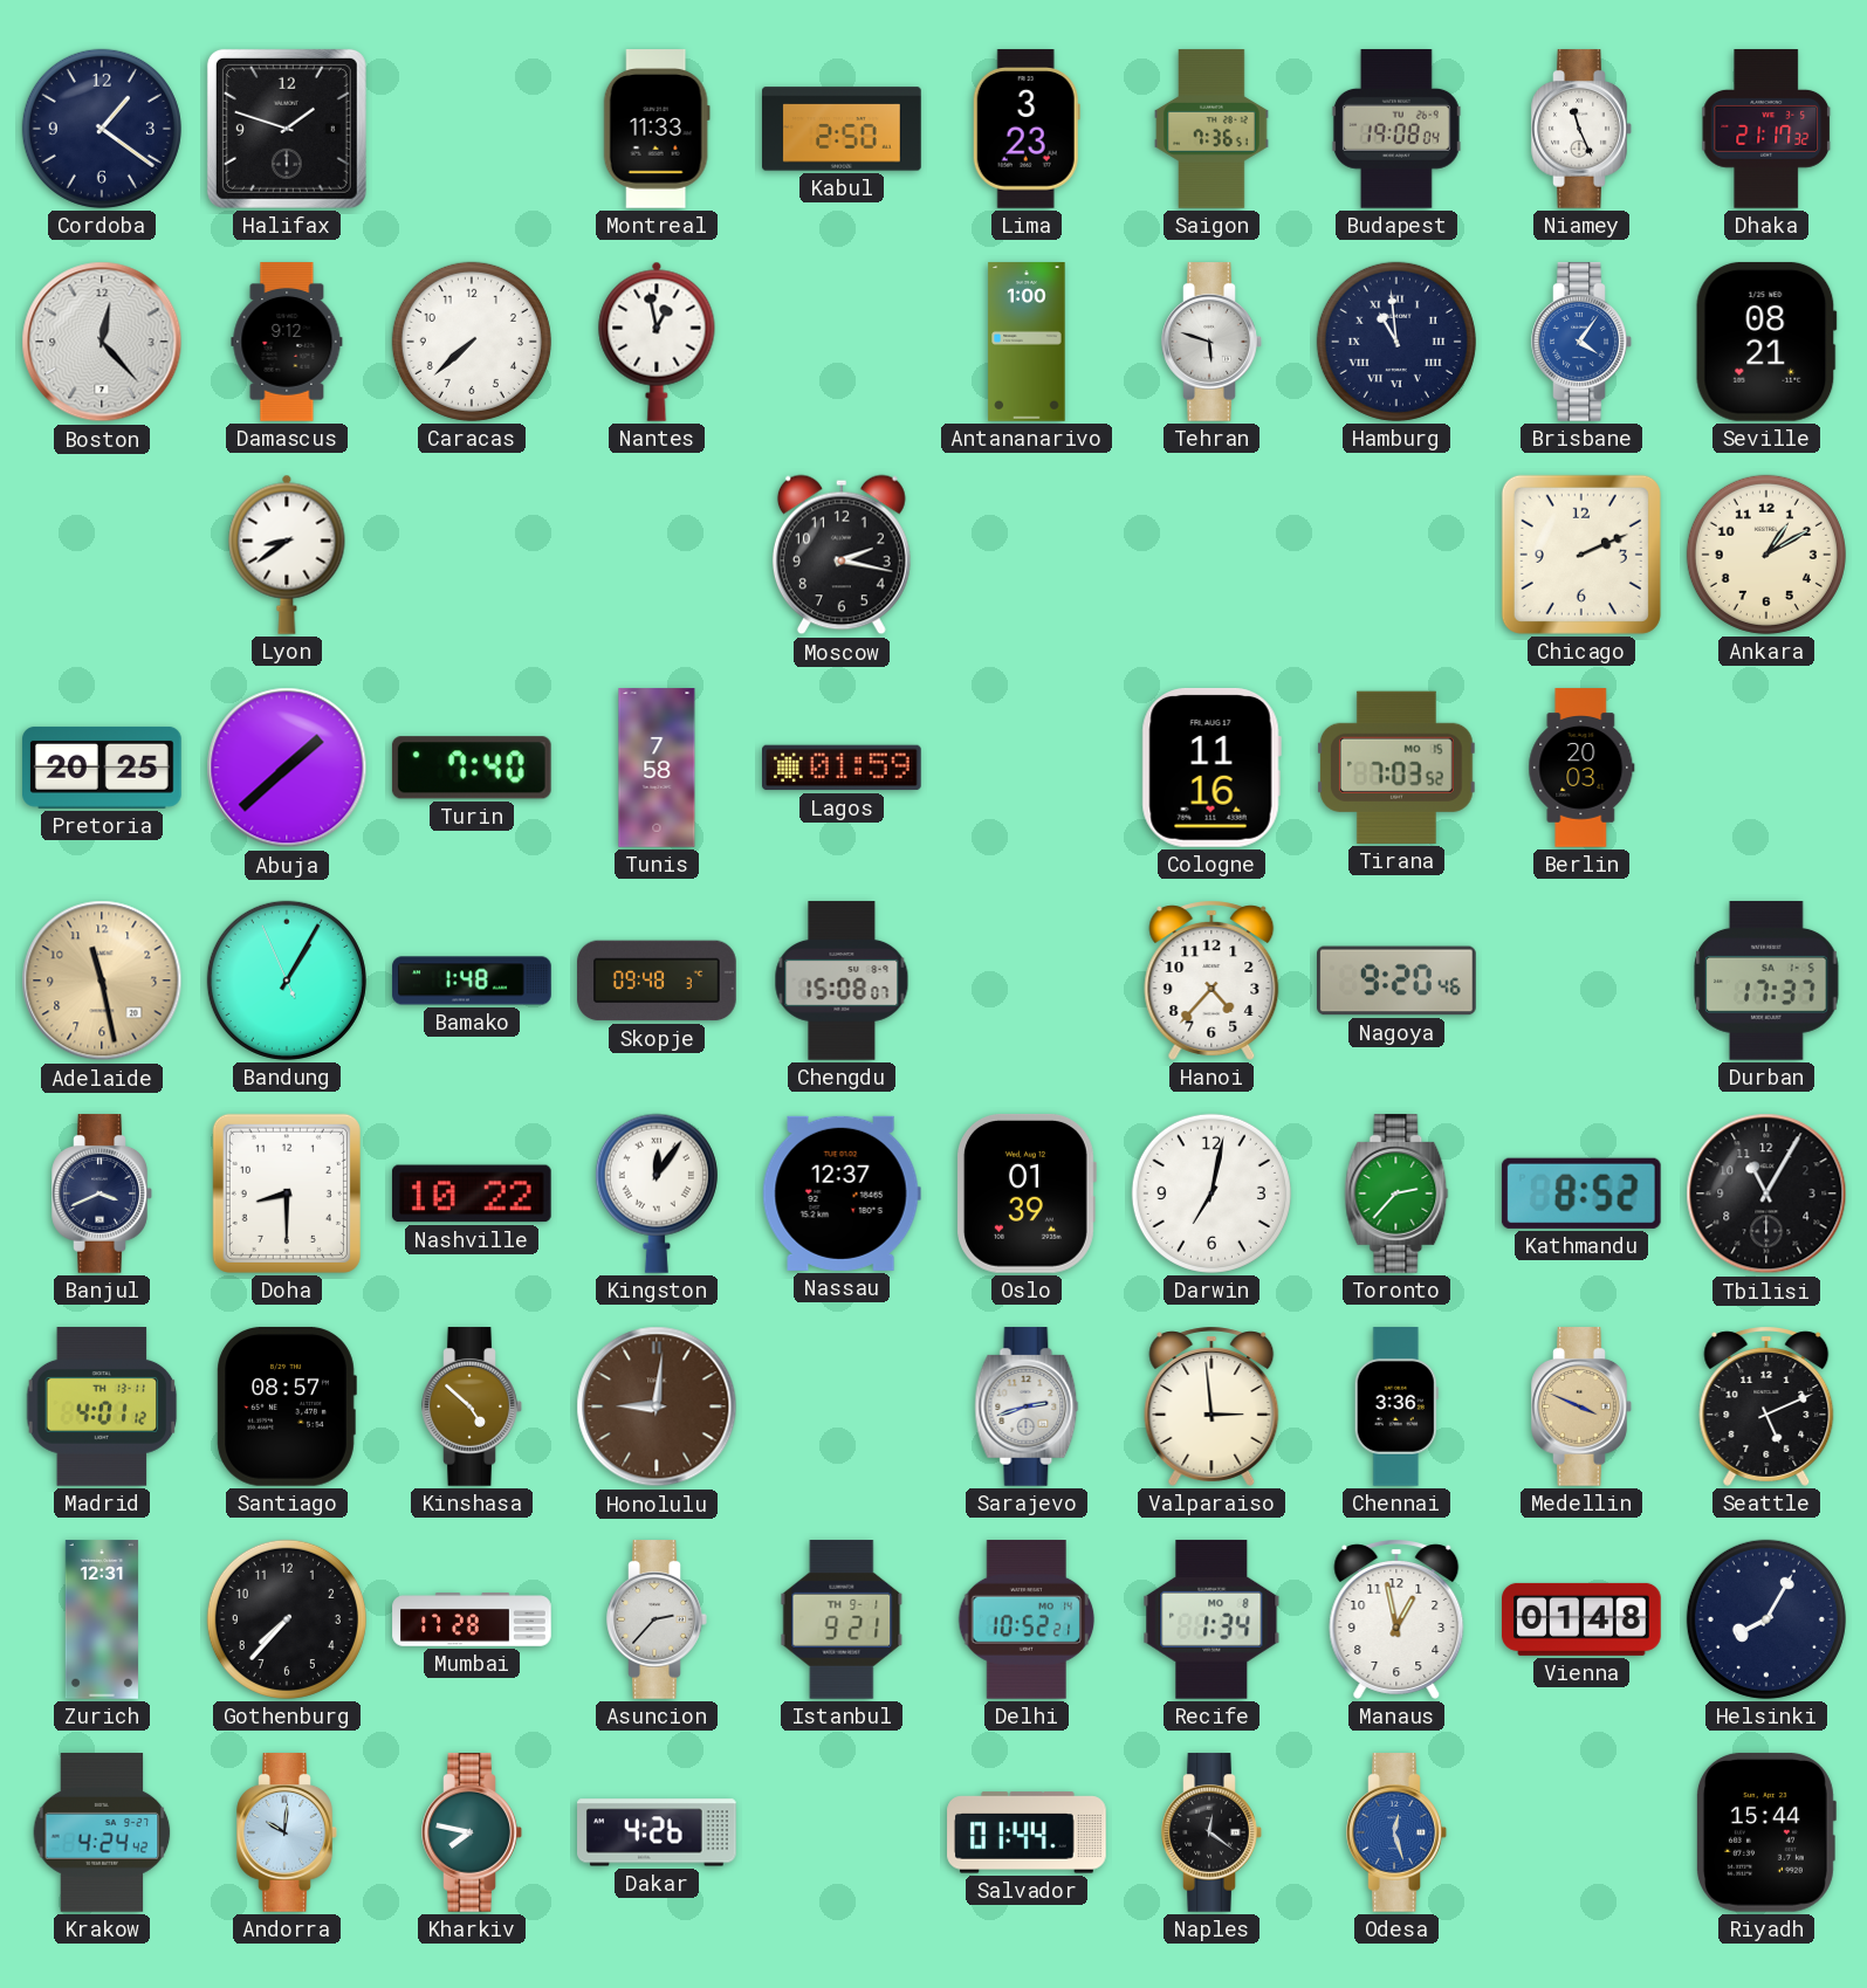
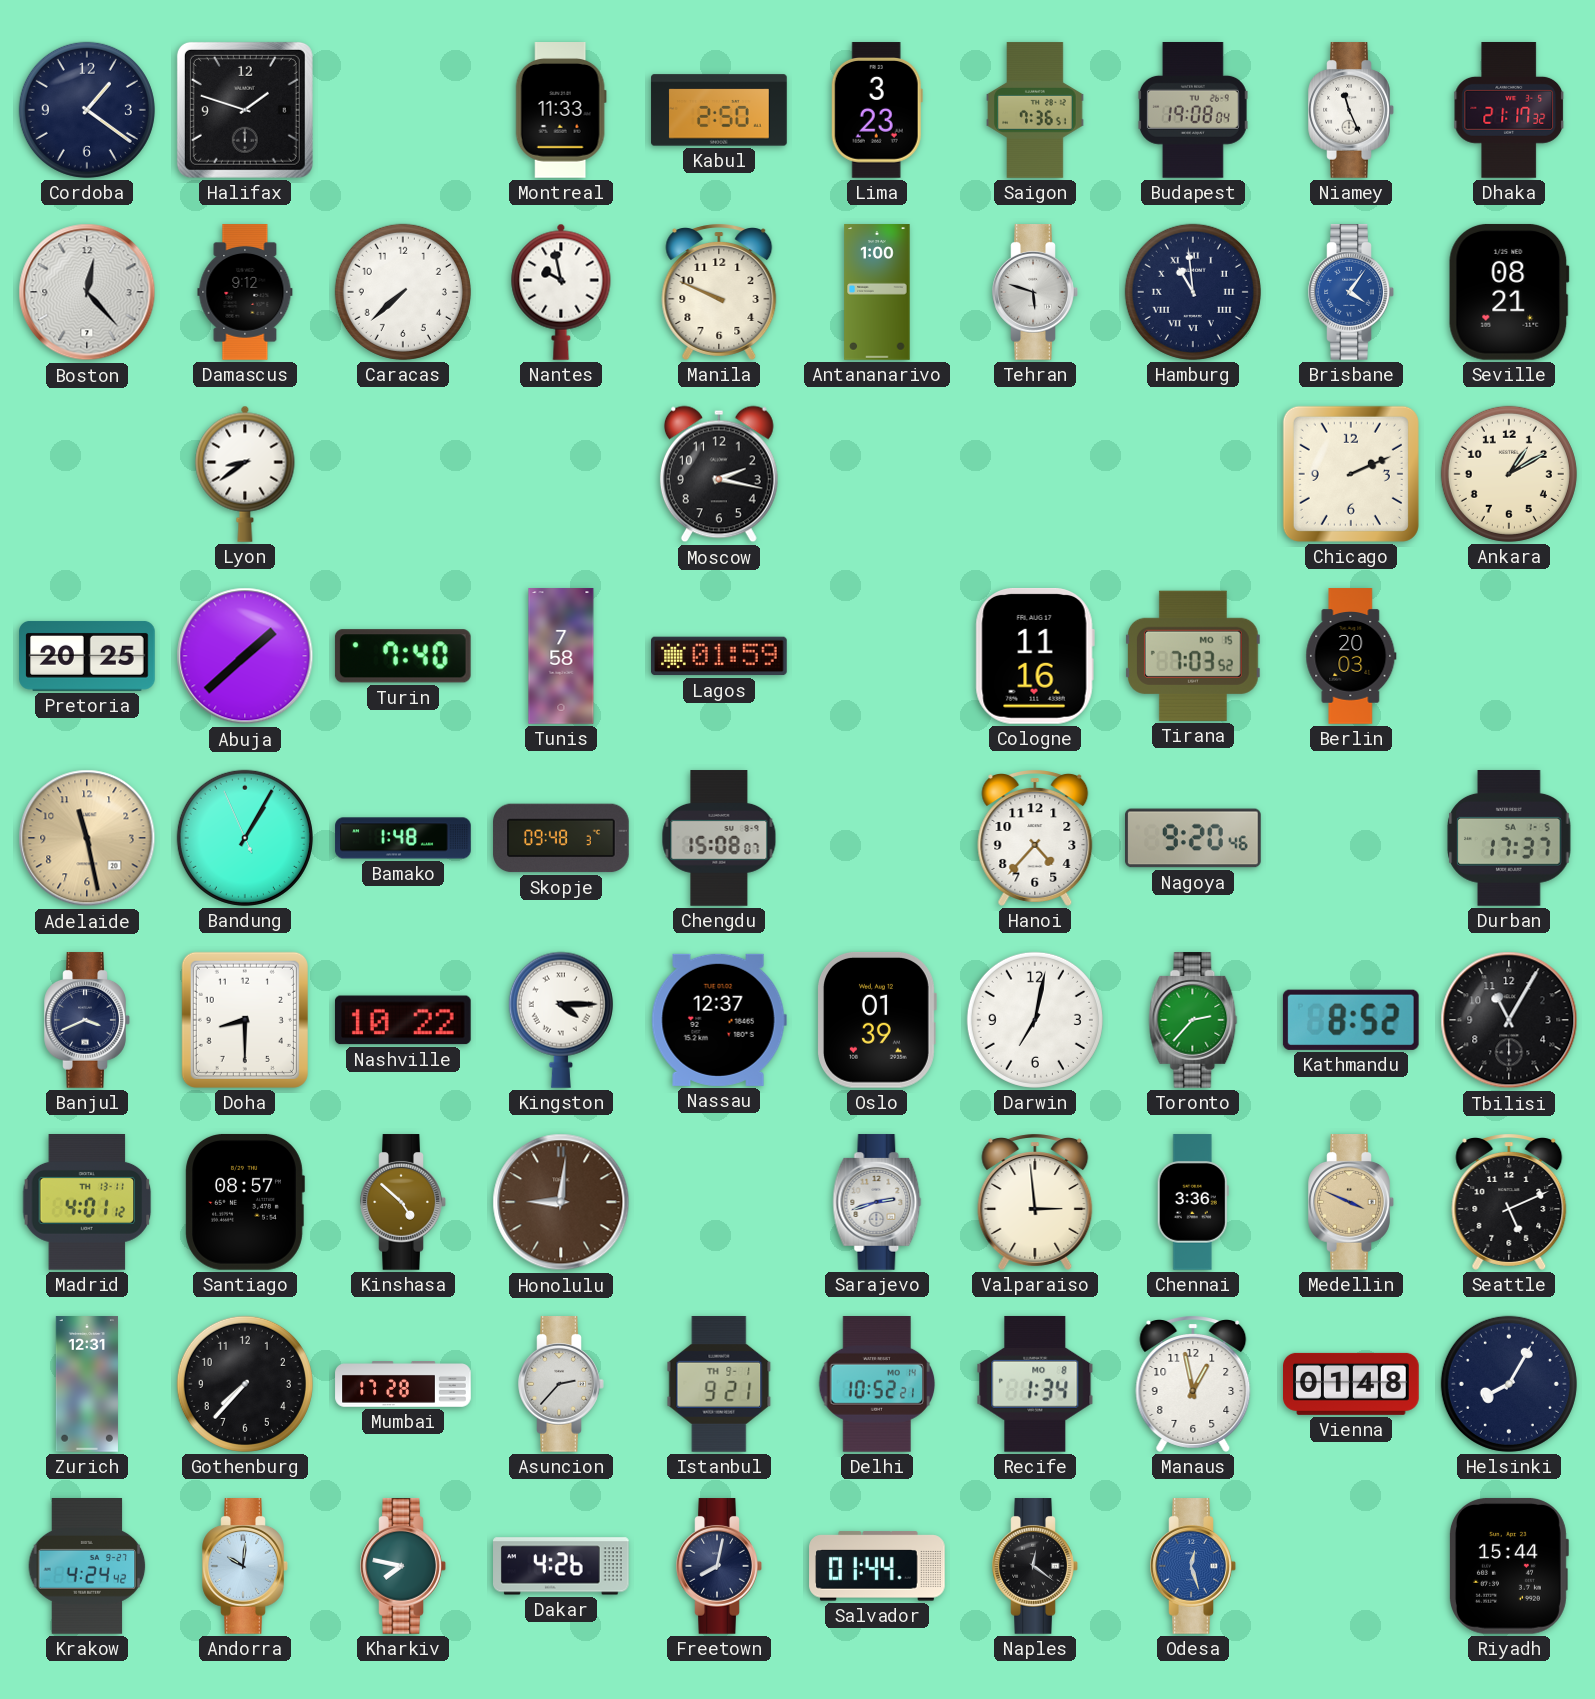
Nantes: 12:58 -> 9:58
Manila: none -> 9:49
Kingston: 12:06 -> 4:15
Freetown: none -> 8:02
